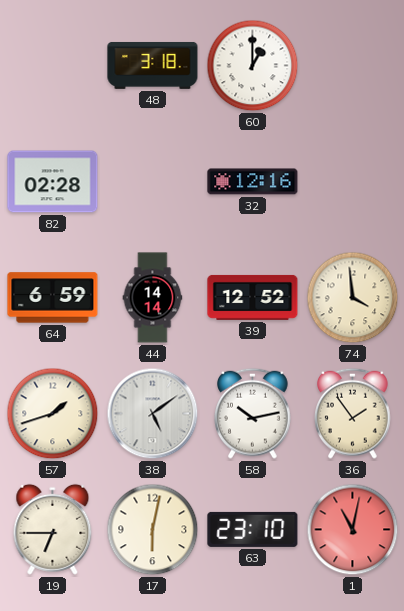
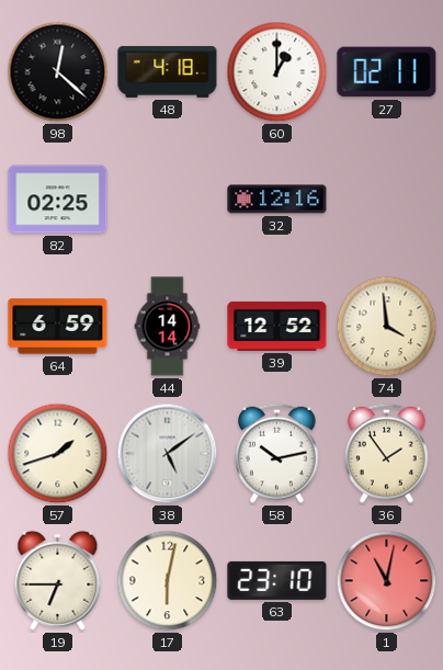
98: none -> 12:22
48: 3:18 -> 4:18
27: none -> 02:11
82: 02:28 -> 02:25
